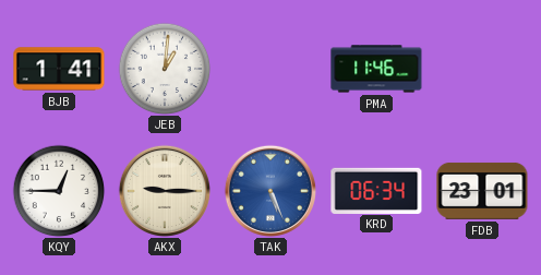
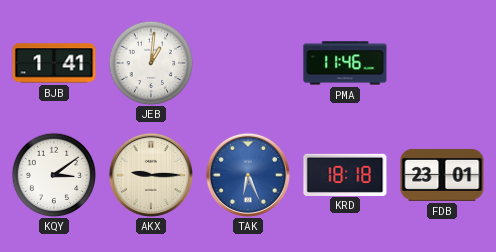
KQY: 12:45 -> 3:09
TAK: 5:26 -> 6:26
KRD: 06:34 -> 18:18
